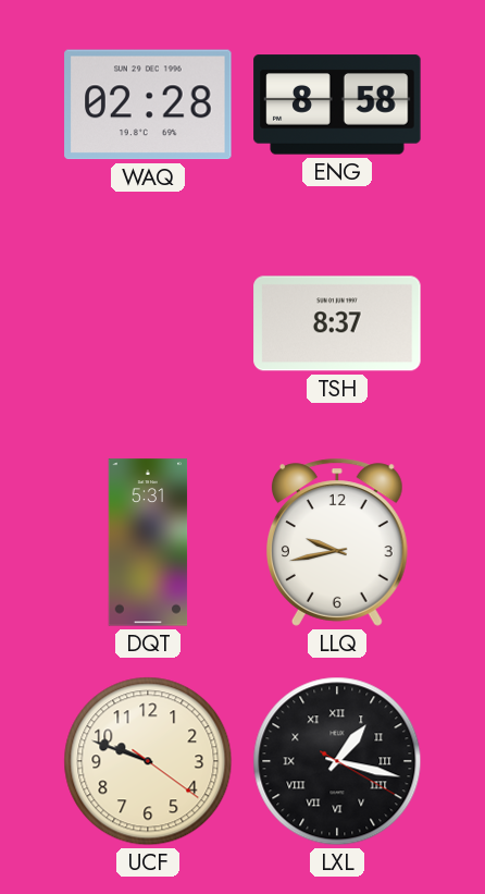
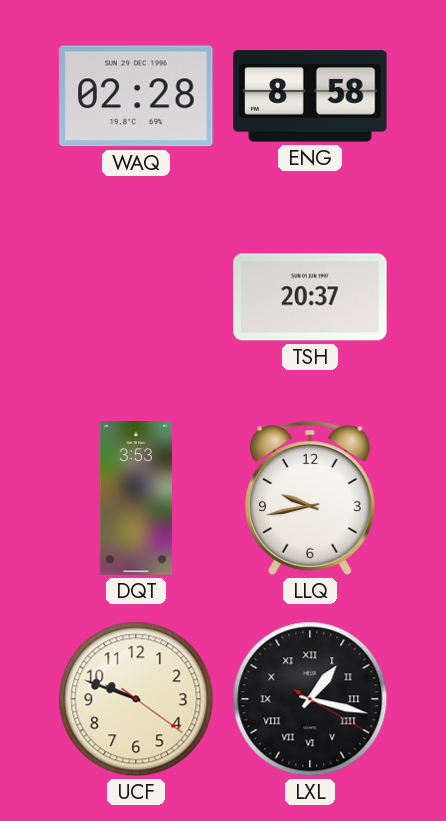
TSH: 8:37 -> 20:37
DQT: 5:31 -> 3:53
